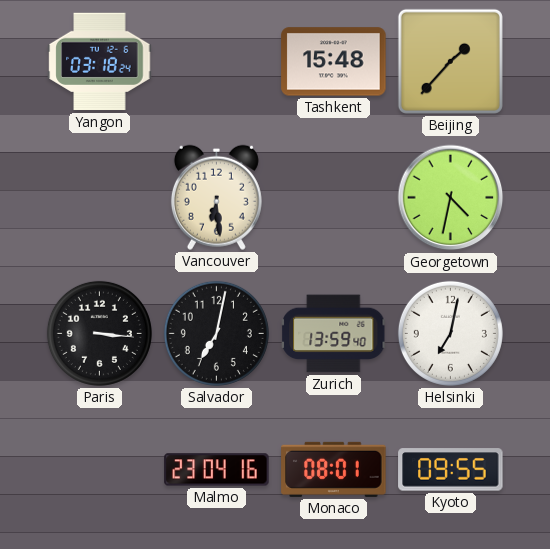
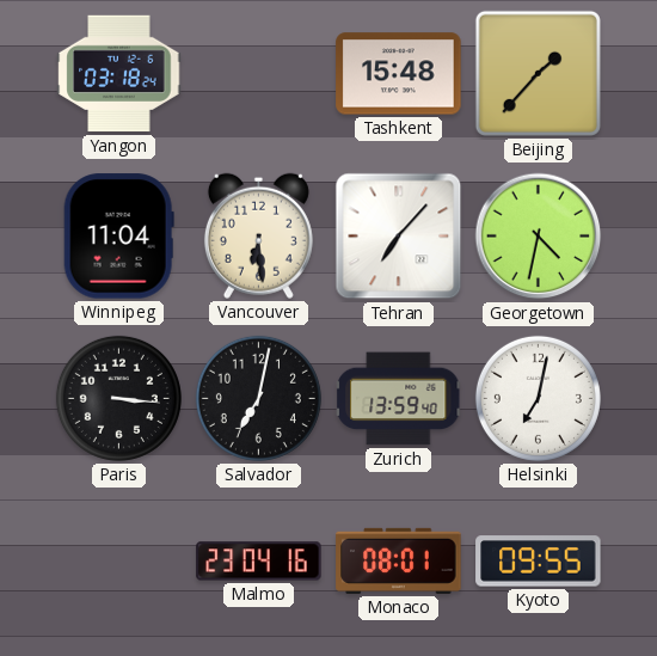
Winnipeg: none -> 11:04
Tehran: none -> 7:07
